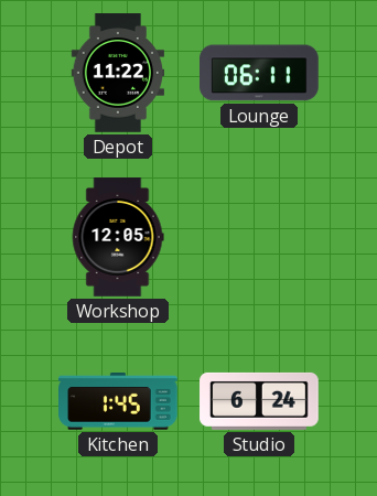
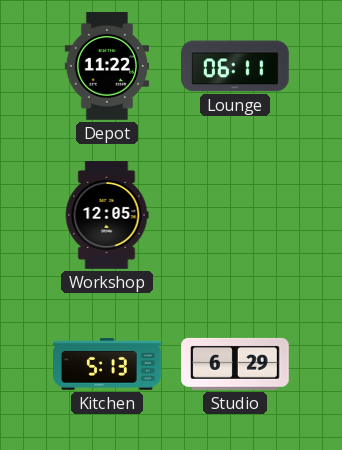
Kitchen: 1:45 -> 5:13
Studio: 6:24 -> 6:29
